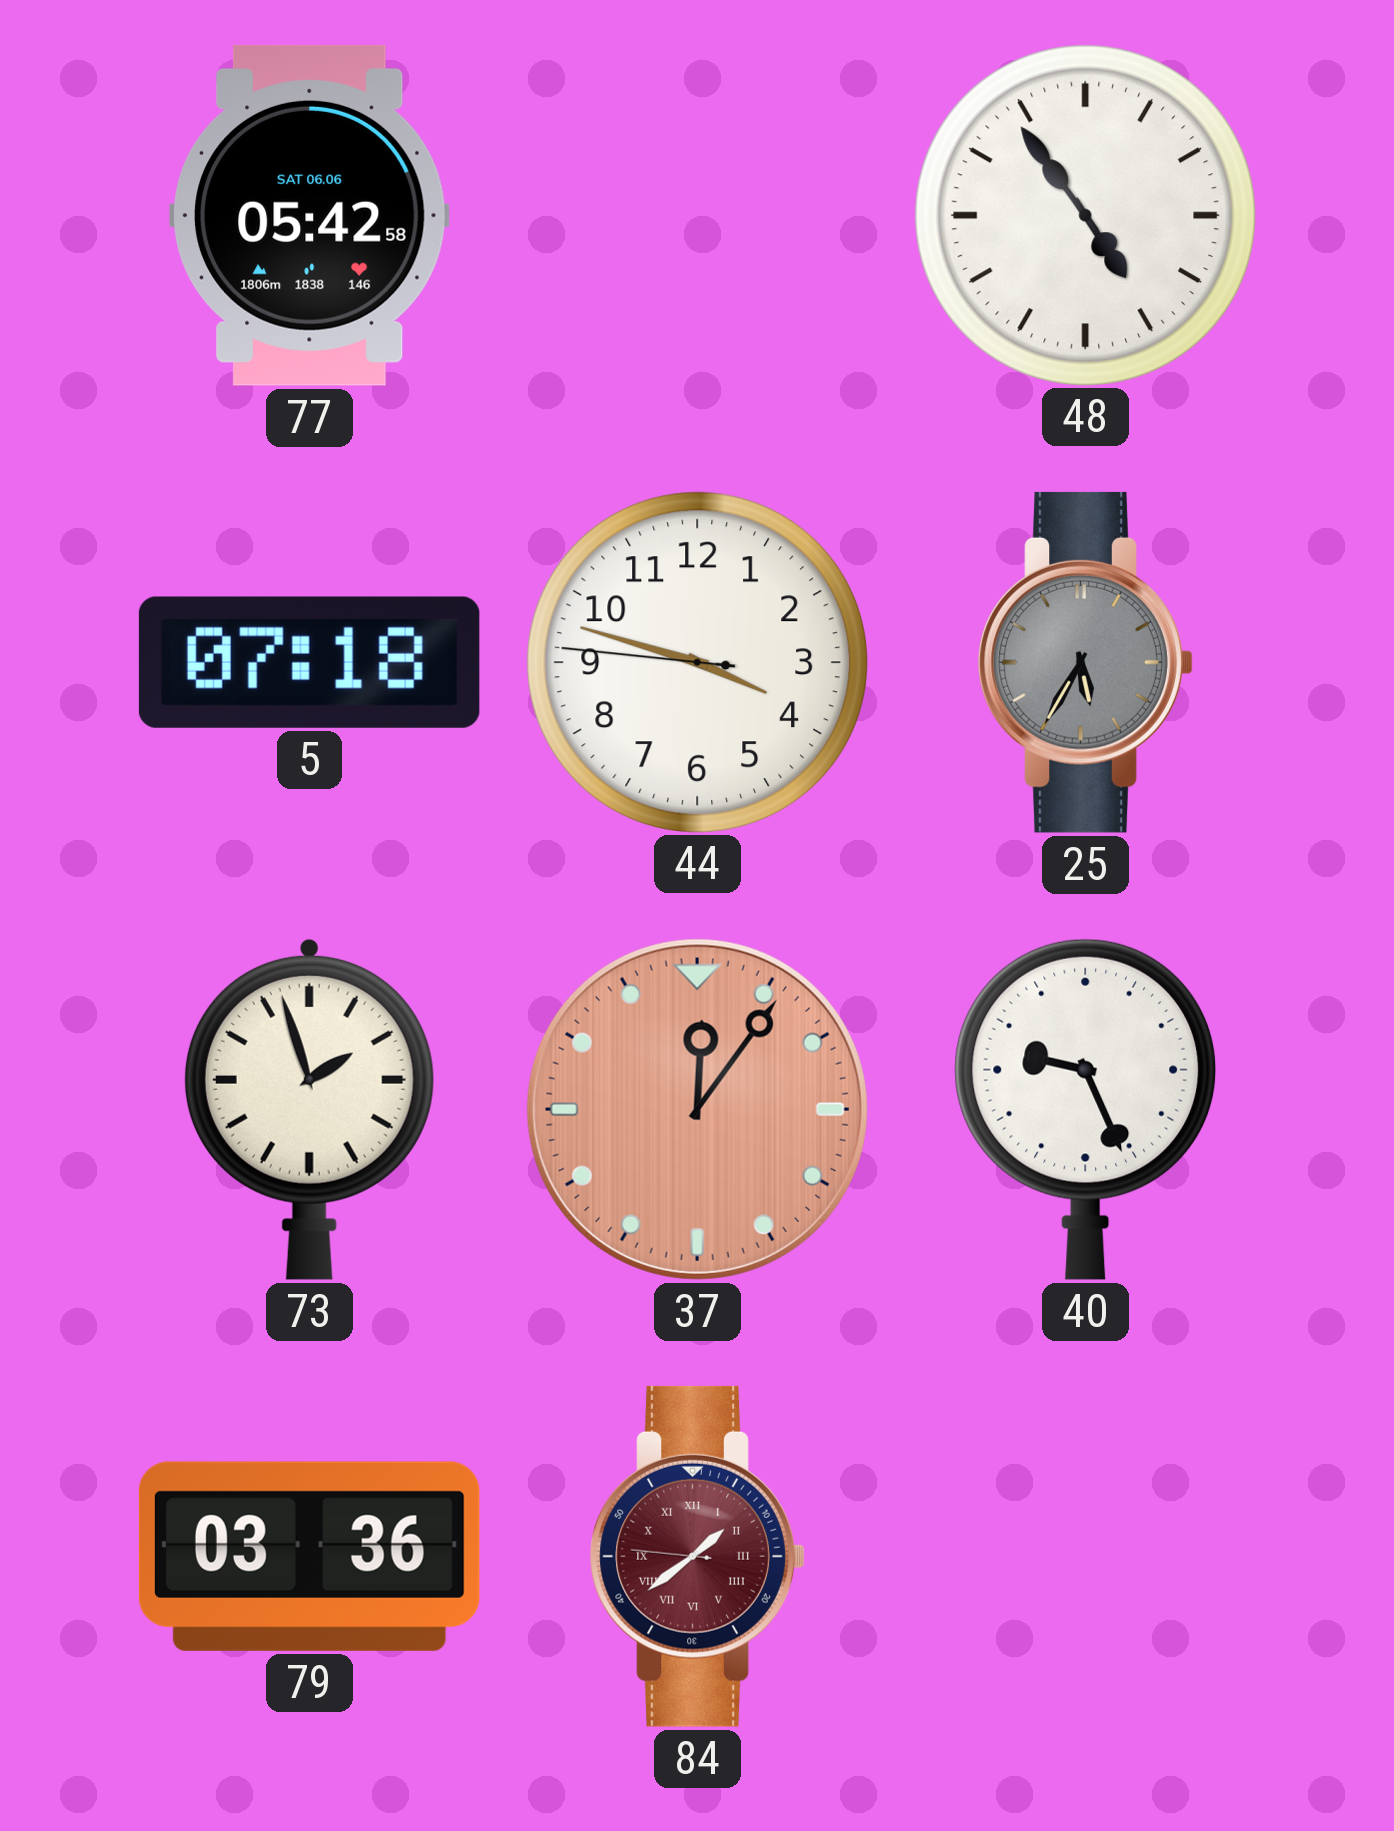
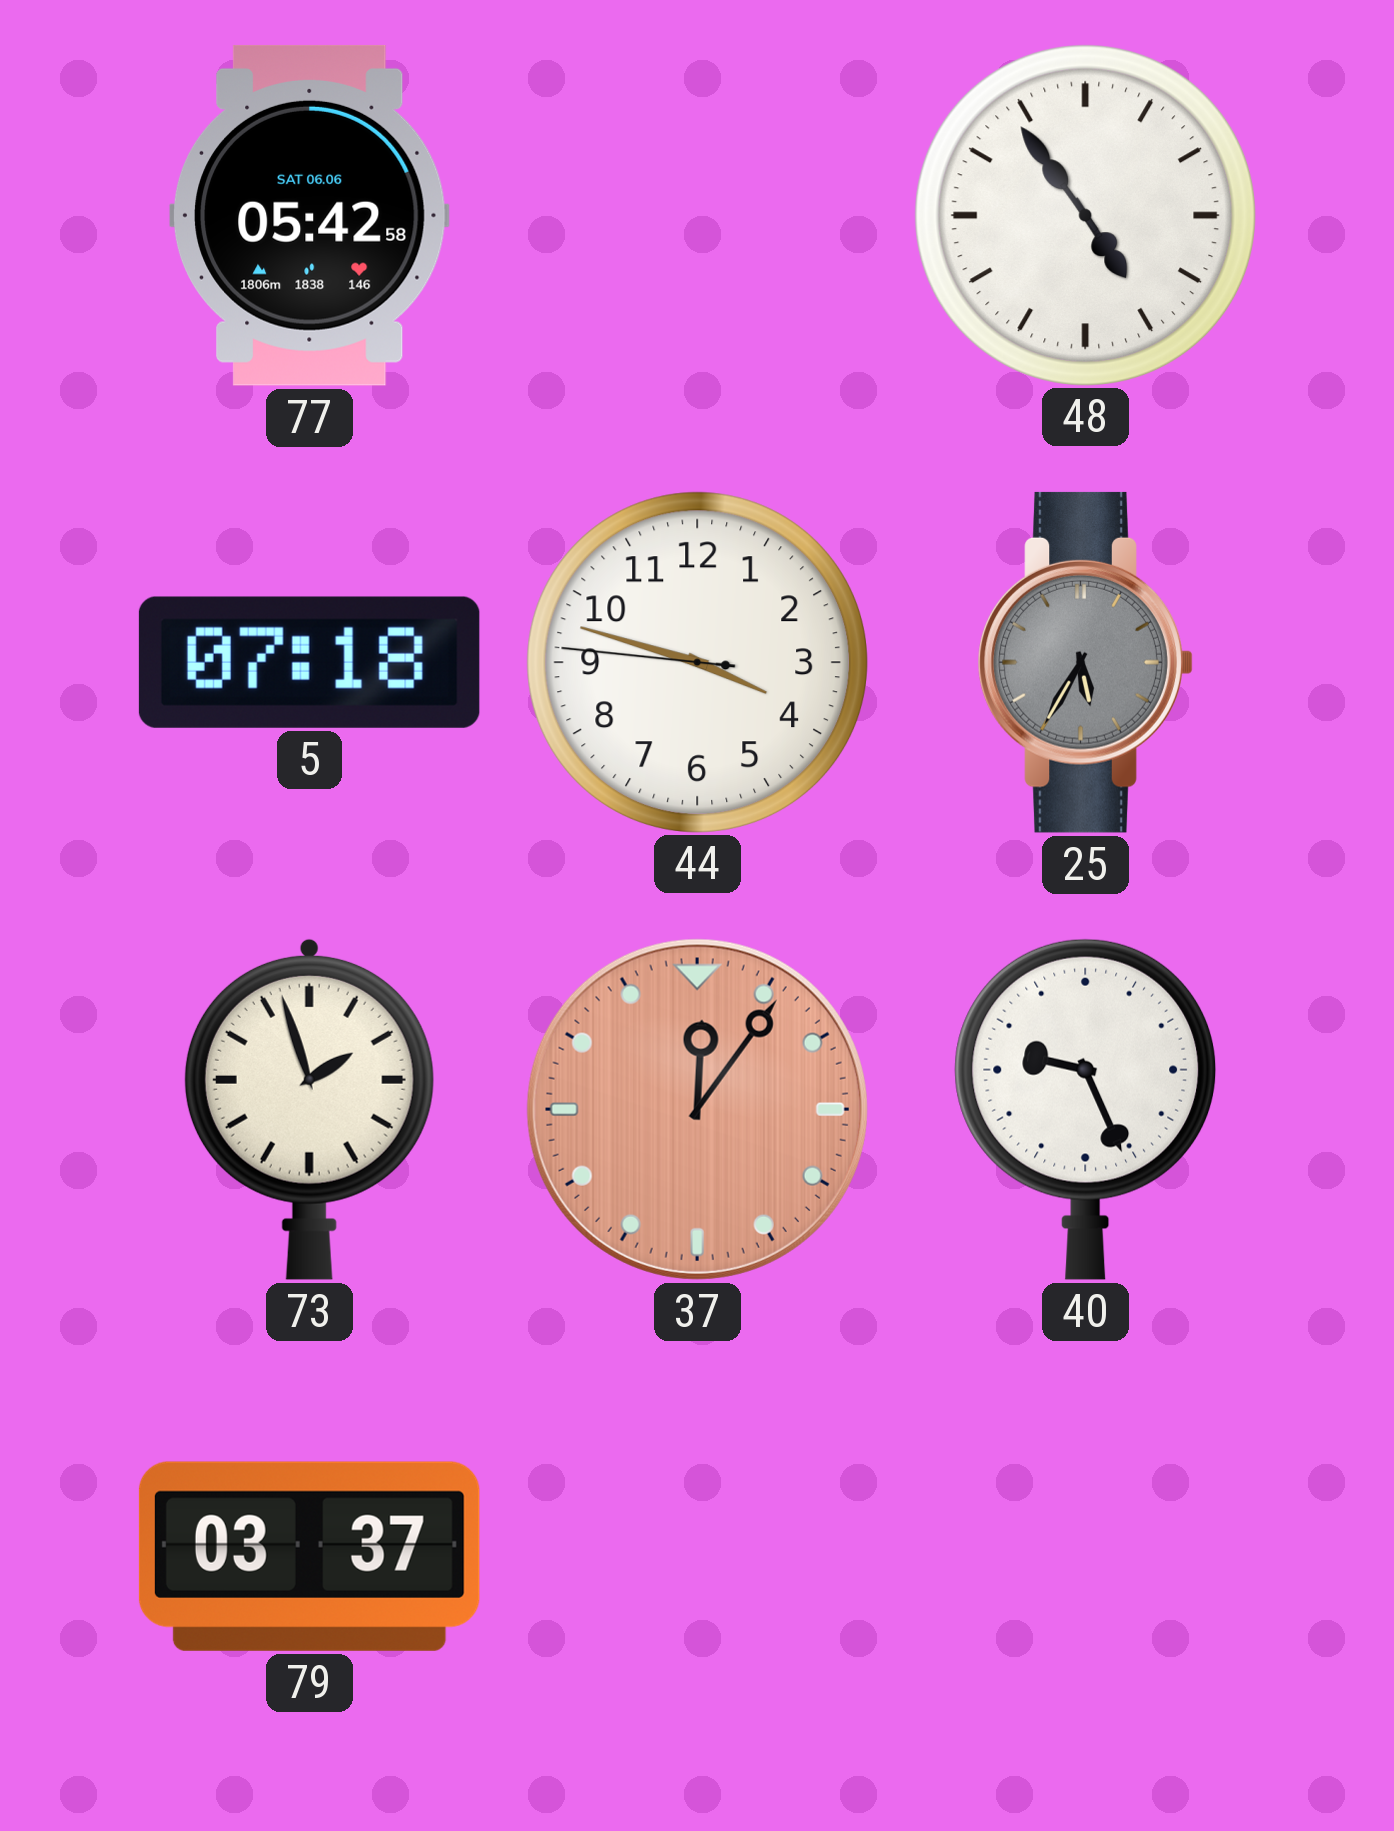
79: 03:36 -> 03:37
84: 1:38 -> none
